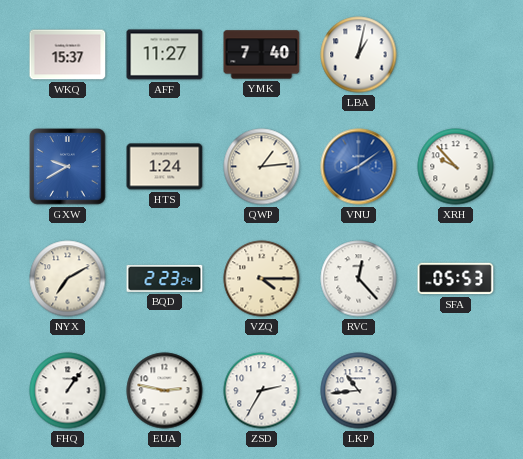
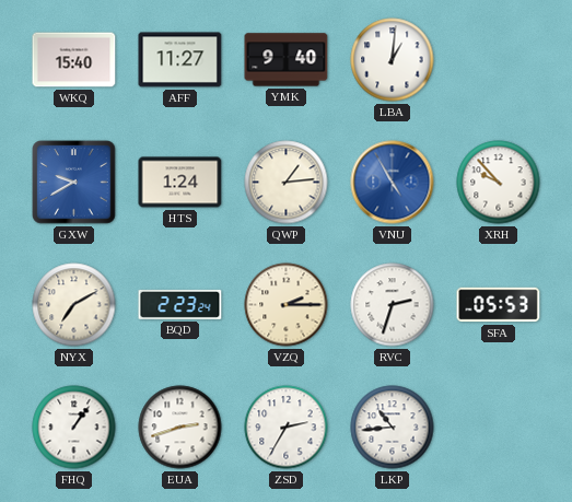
WKQ: 15:37 -> 15:40
YMK: 7:40 -> 9:40
LBA: 1:02 -> 1:01
VNU: 8:09 -> 4:55
VZQ: 4:15 -> 2:15
RVC: 12:23 -> 2:33
EUA: 2:47 -> 2:42
